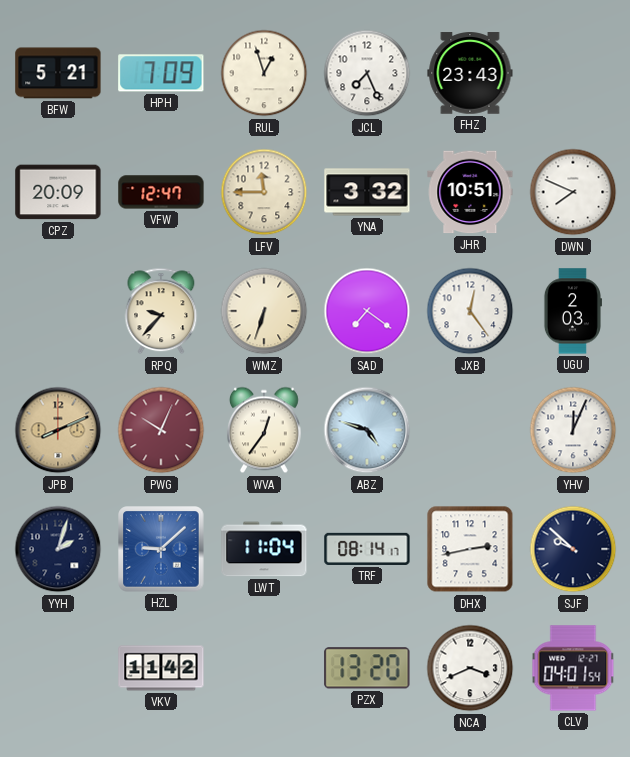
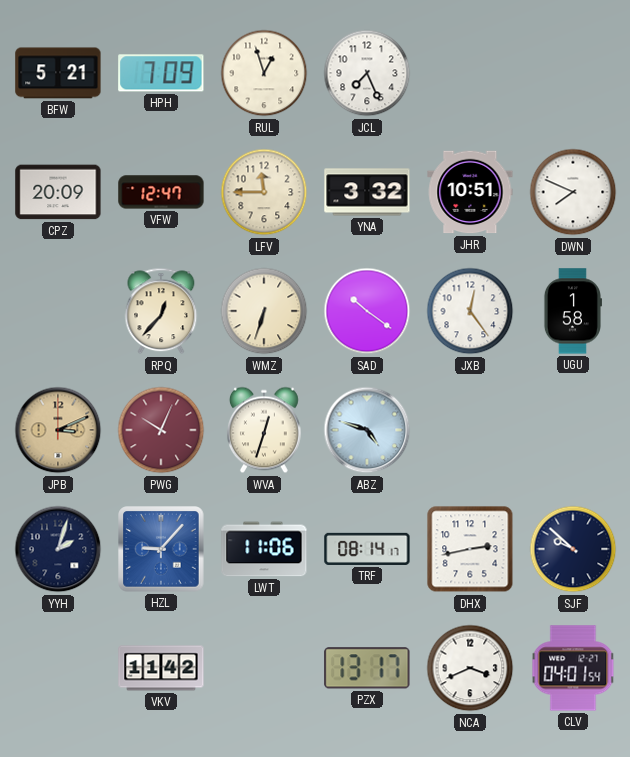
FHZ: 23:43 -> none
RPQ: 9:37 -> 12:37
SAD: 7:21 -> 10:21
UGU: 2:03 -> 1:58
JPB: 8:11 -> 3:11
WVA: 12:36 -> 12:33
YHV: 12:04 -> none
HZL: 9:08 -> 9:07
LWT: 11:04 -> 11:06
PZX: 13:20 -> 13:17
